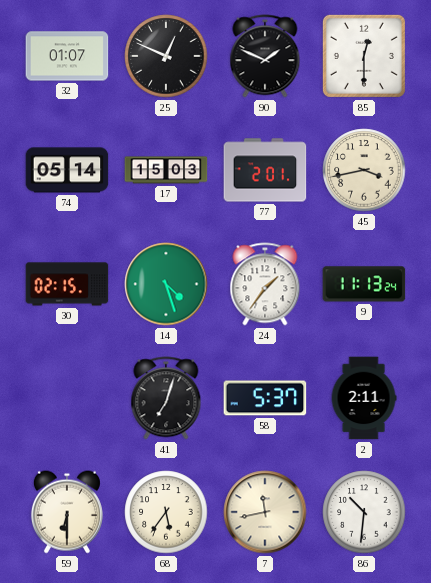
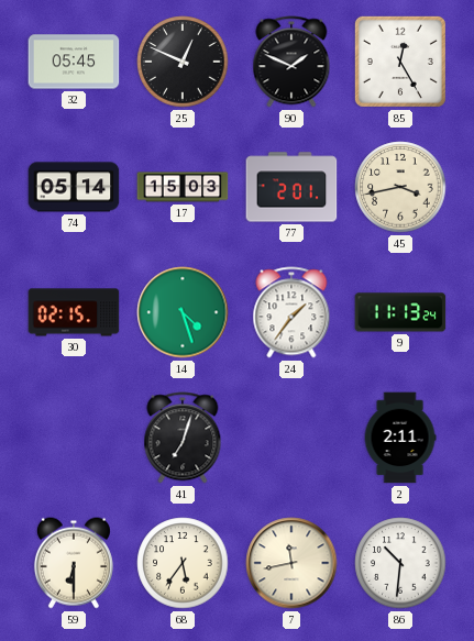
32: 01:07 -> 05:45
85: 12:30 -> 12:25
58: 5:37 -> none
